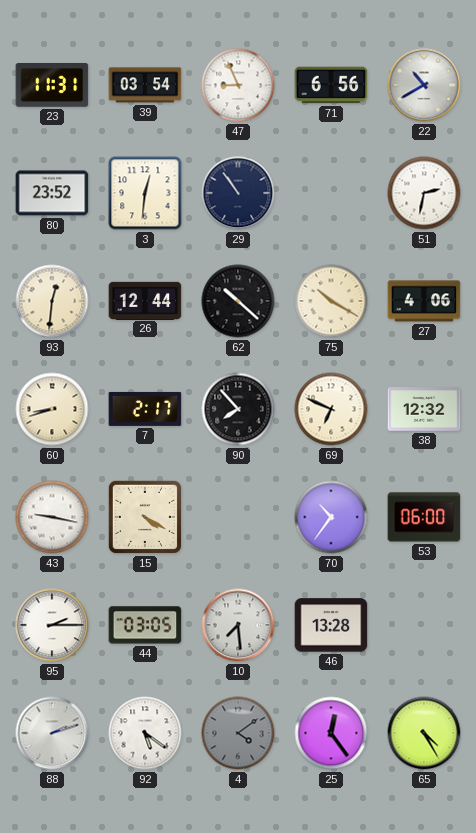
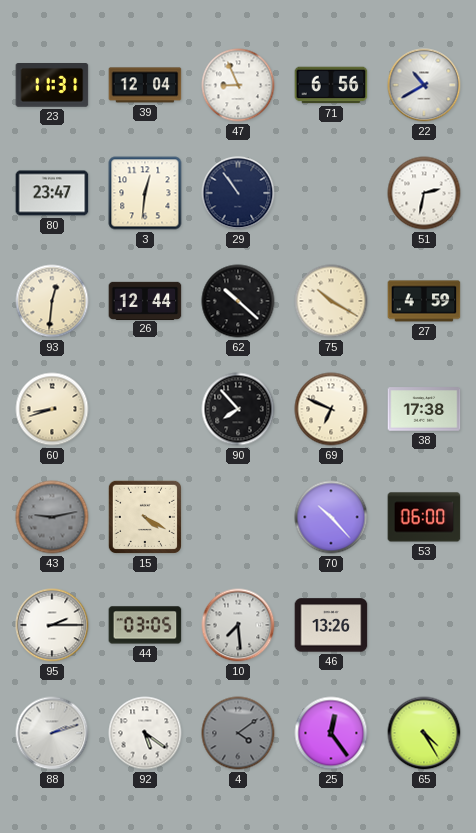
39: 03:54 -> 12:04
80: 23:52 -> 23:47
27: 4:06 -> 4:59
7: 2:17 -> none
38: 12:32 -> 17:38
43: 9:17 -> 9:13
43 dial: white -> grey
70: 10:36 -> 10:23
46: 13:28 -> 13:26
